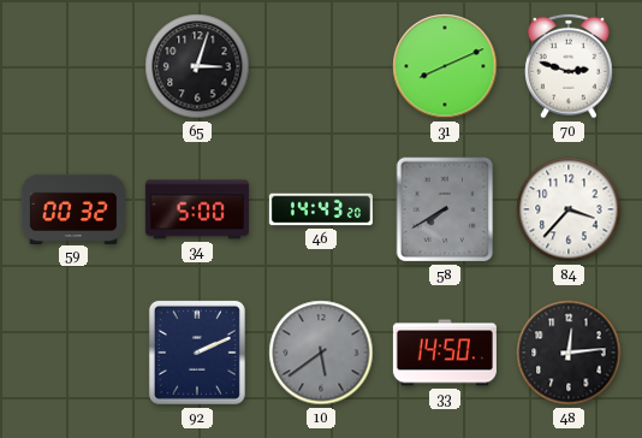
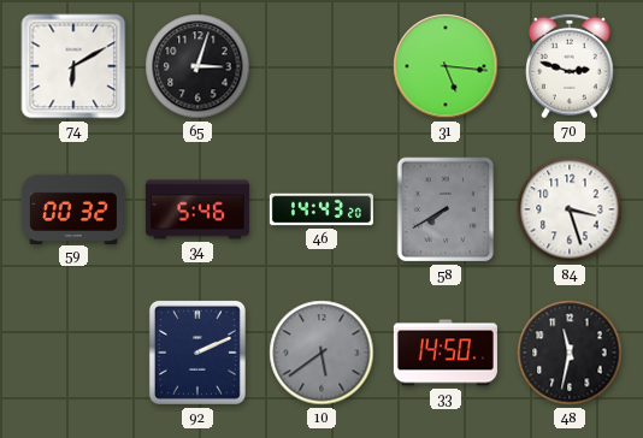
74: none -> 6:10
31: 8:11 -> 5:16
34: 5:00 -> 5:46
84: 3:37 -> 3:27
48: 12:14 -> 11:32
